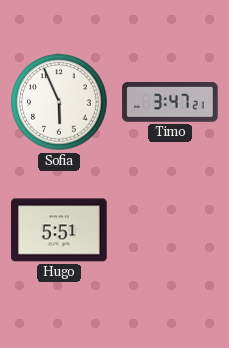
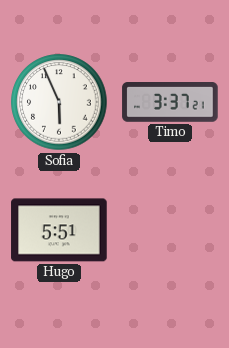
Timo: 3:47 -> 3:37
